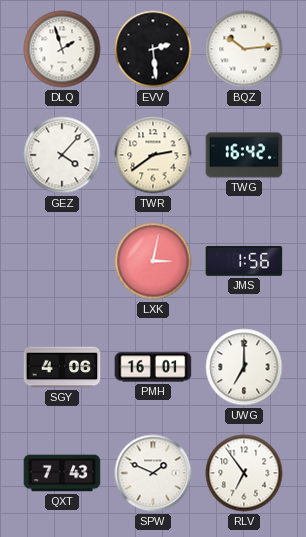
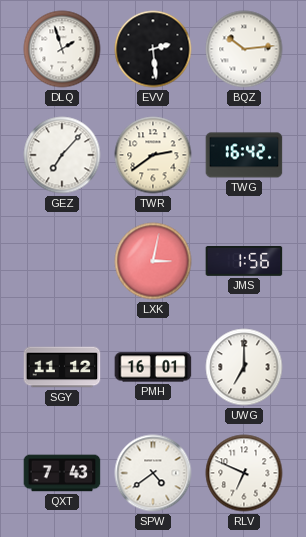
GEZ: 4:07 -> 7:07
SGY: 4:06 -> 11:12
SPW: 1:49 -> 4:39
RLV: 6:54 -> 6:49
